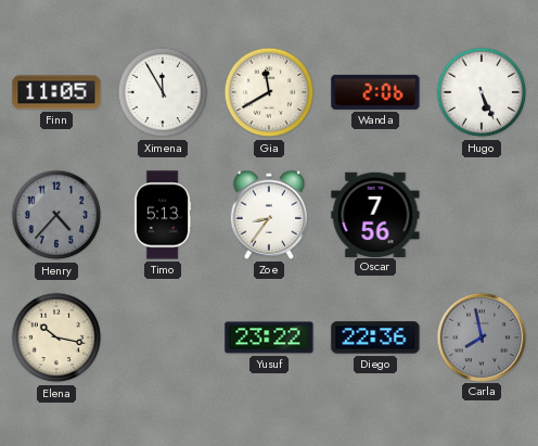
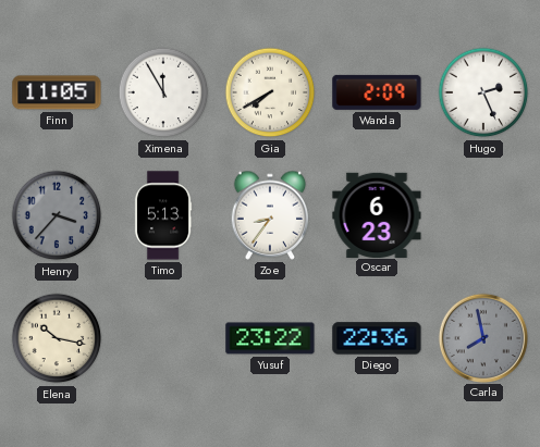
Gia: 11:40 -> 7:40
Wanda: 2:06 -> 2:09
Hugo: 5:26 -> 2:26
Henry: 4:37 -> 3:37
Oscar: 7:56 -> 6:23
